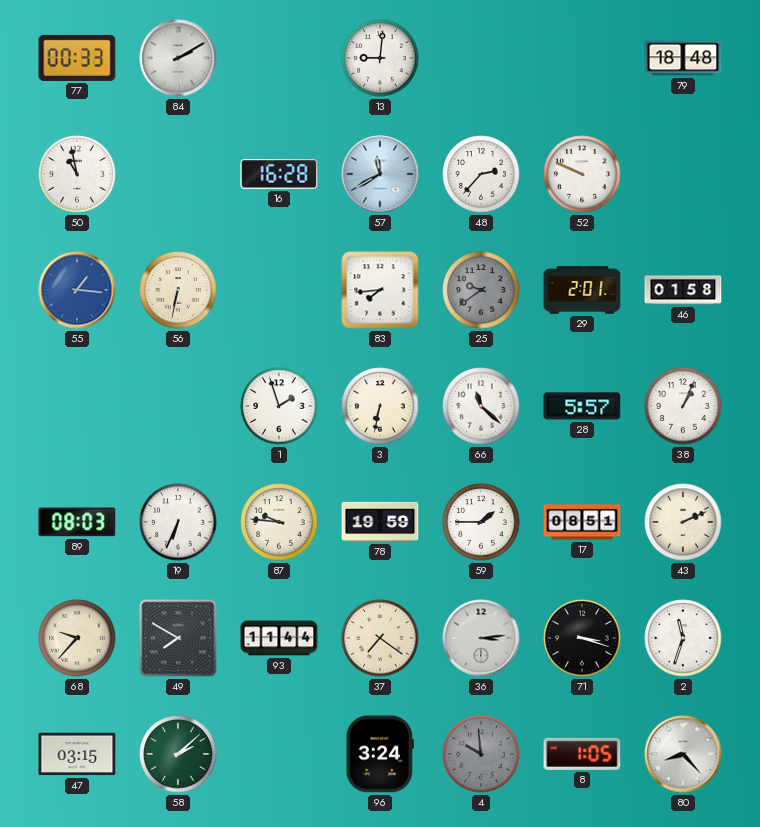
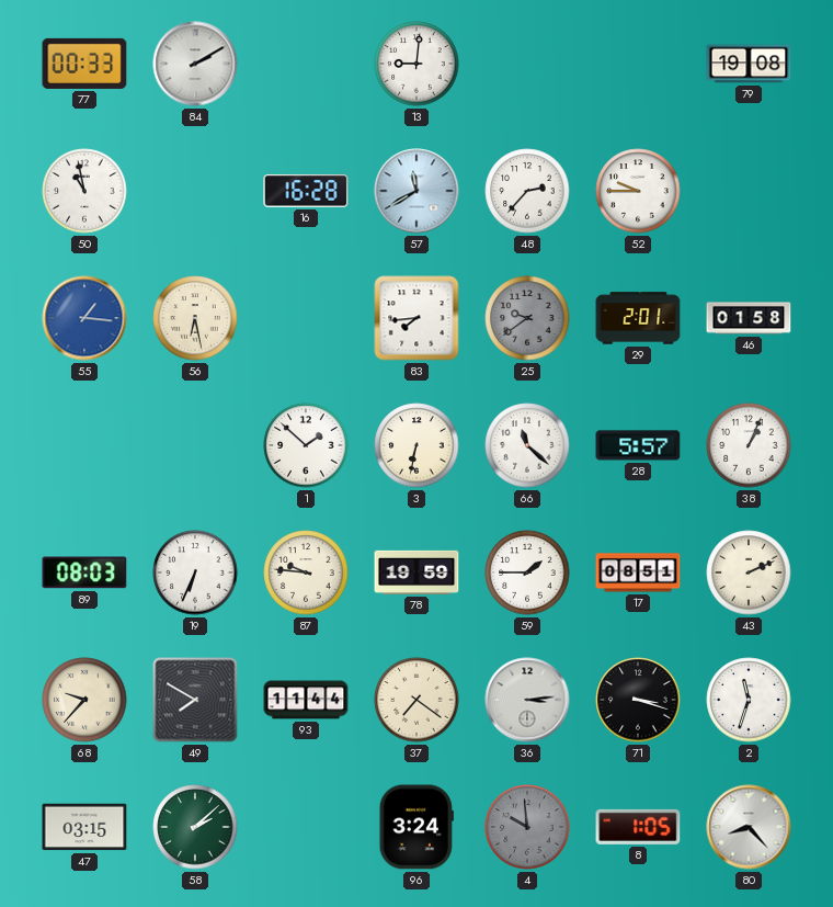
79: 18:48 -> 19:08
52: 9:49 -> 9:45
56: 6:32 -> 6:28
1: 1:57 -> 1:52
